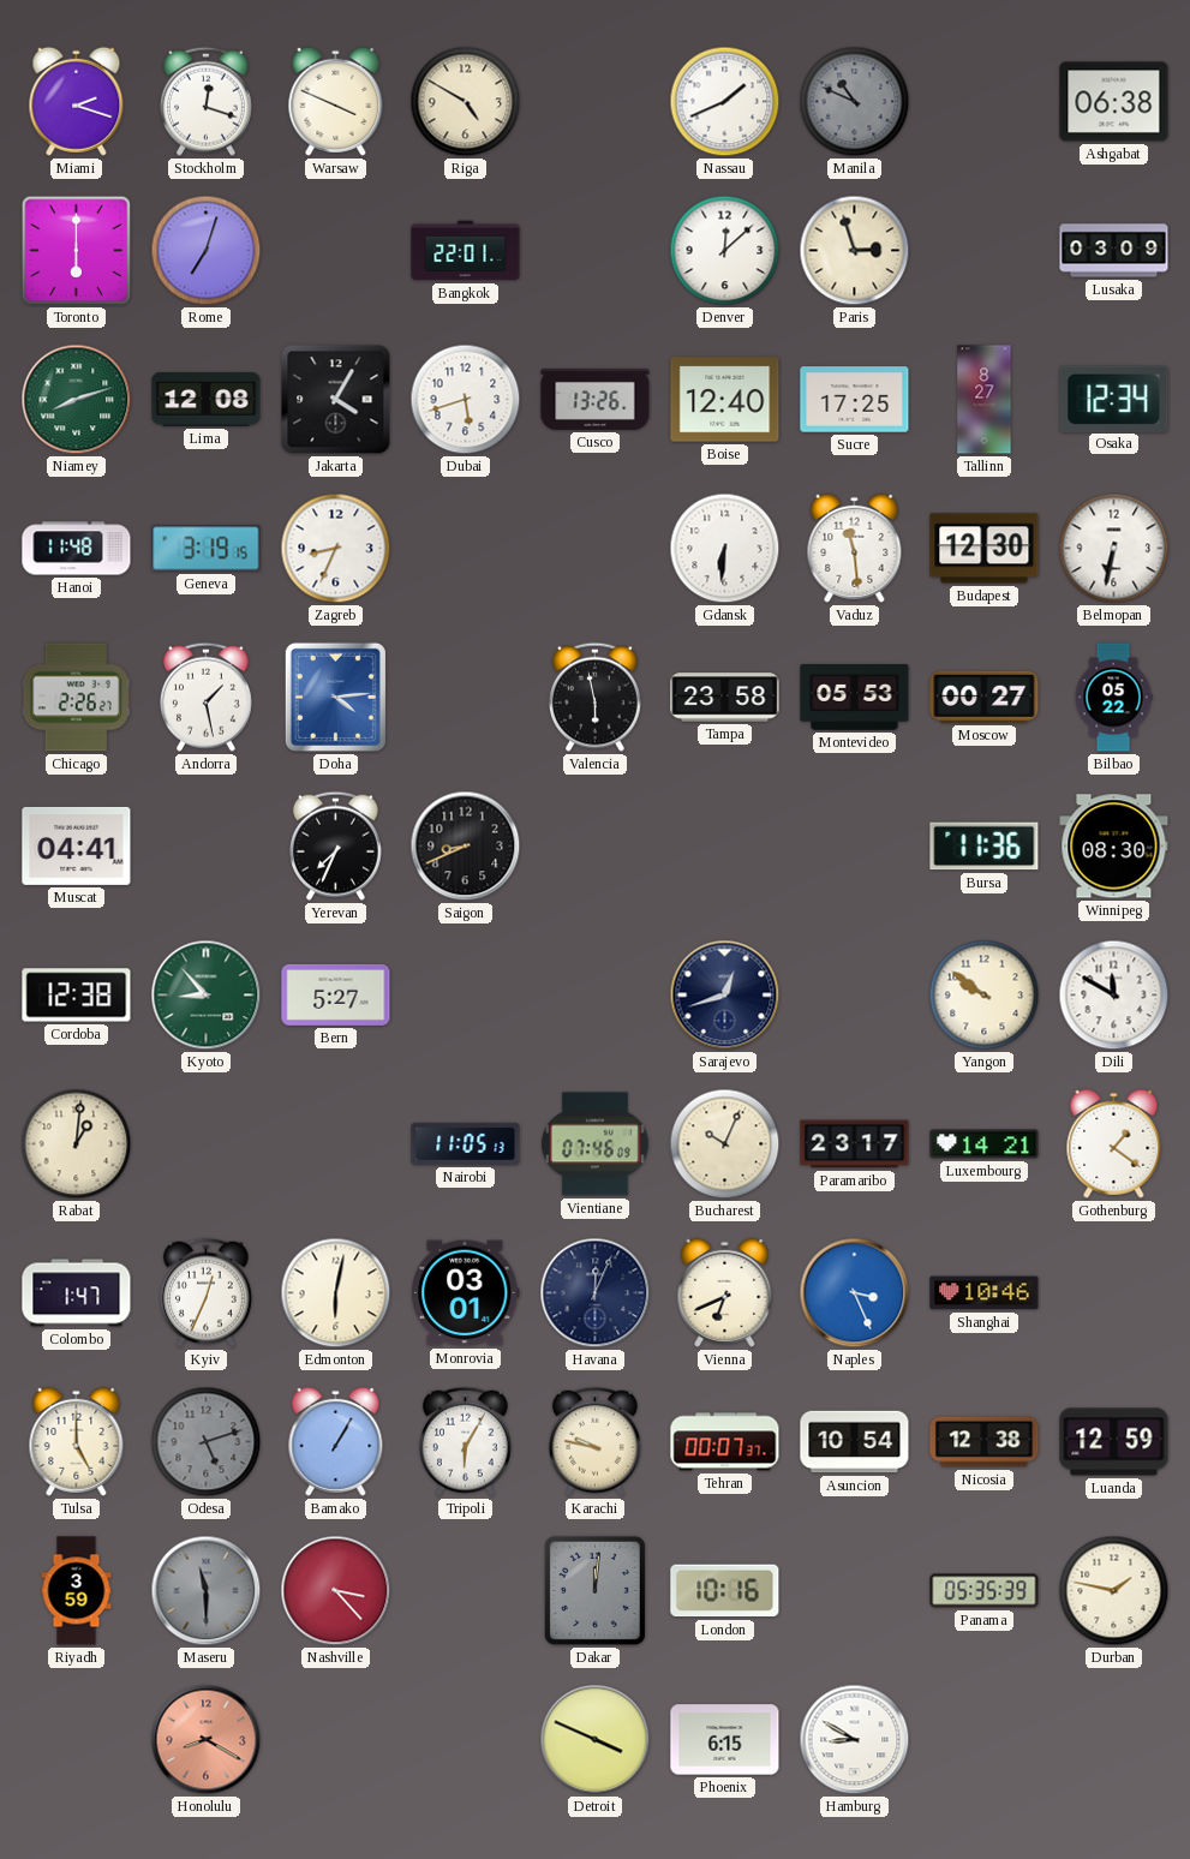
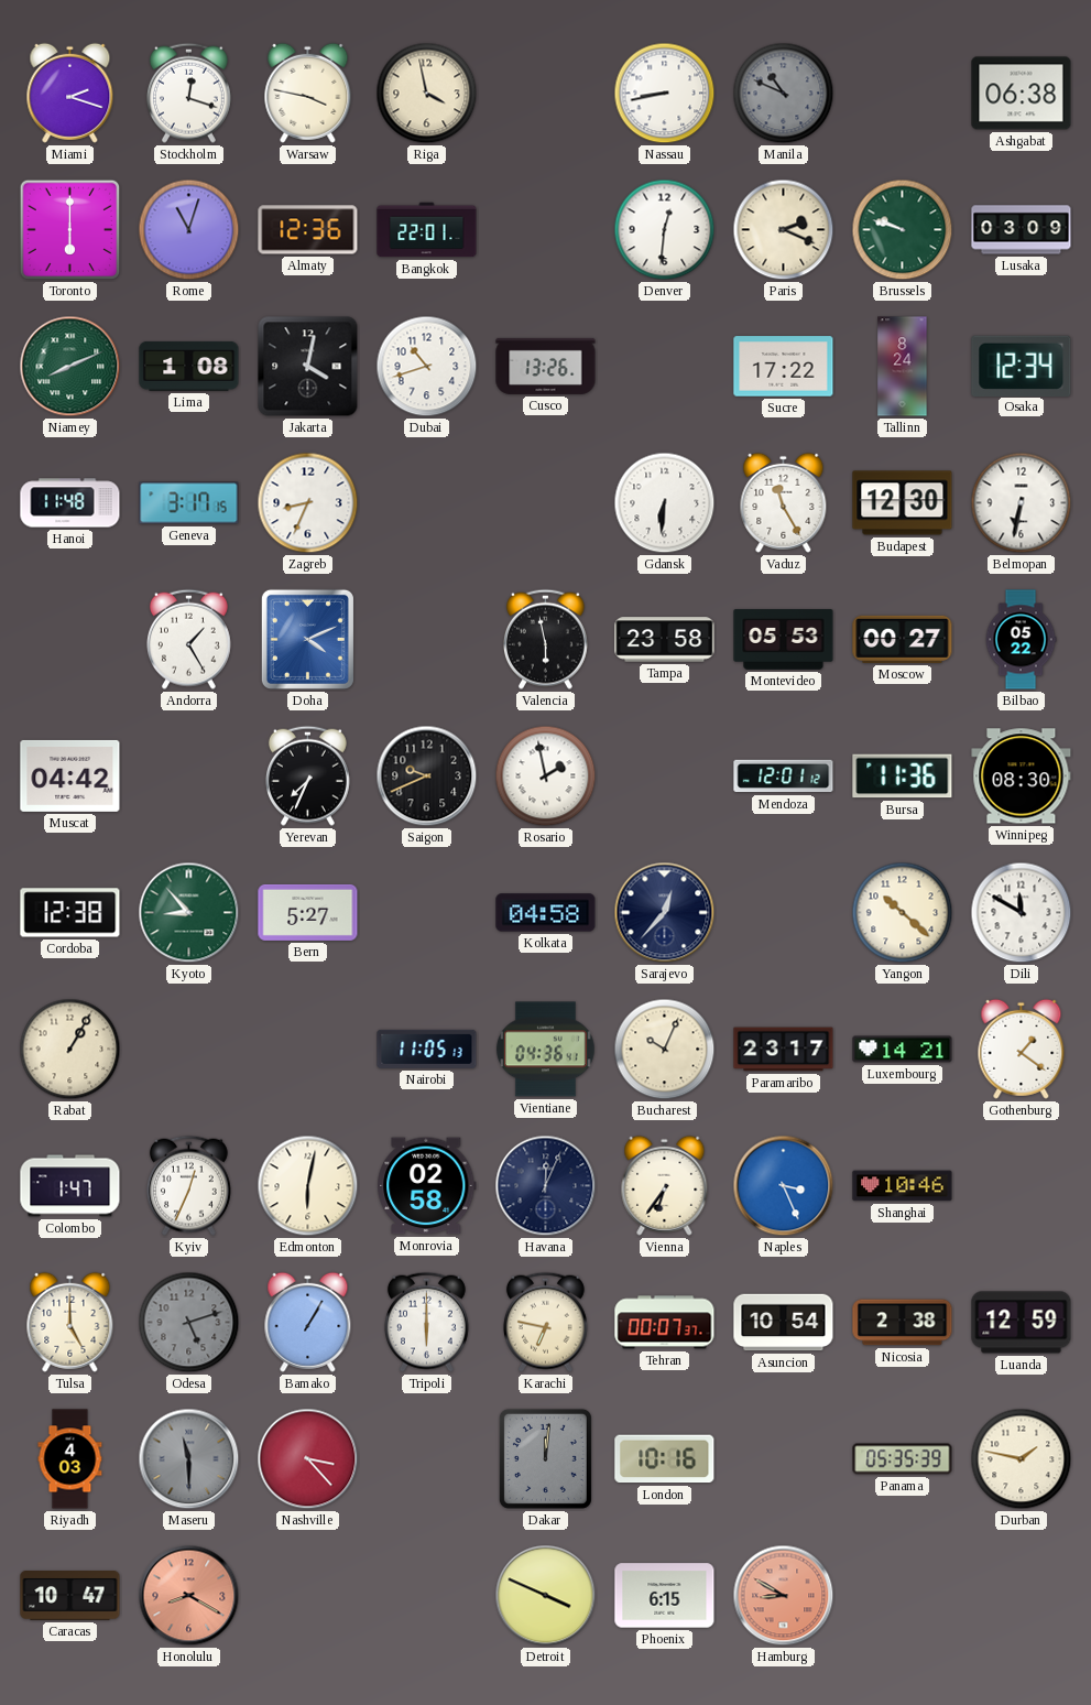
Warsaw: 3:49 -> 3:47
Riga: 4:50 -> 3:58
Nassau: 1:41 -> 8:43
Rome: 7:03 -> 11:03
Almaty: none -> 12:36
Denver: 12:08 -> 12:31
Paris: 2:57 -> 2:19
Brussels: none -> 9:48
Niamey: 8:12 -> 8:11
Lima: 12:08 -> 1:08
Jakarta: 4:05 -> 4:02
Dubai: 5:42 -> 10:42
Boise: 12:40 -> none
Sucre: 17:25 -> 17:22
Tallinn: 8:27 -> 8:24
Geneva: 3:19 -> 3:17
Vaduz: 11:29 -> 11:25
Chicago: 2:26 -> none
Andorra: 1:28 -> 1:25
Doha: 4:14 -> 4:11
Muscat: 04:41 -> 04:42
Saigon: 8:41 -> 9:41
Rosario: none -> 1:58
Mendoza: none -> 12:01
Kolkata: none -> 04:58
Sarajevo: 12:42 -> 12:37
Yangon: 9:51 -> 10:22
Rabat: 1:01 -> 1:05
Vientiane: 07:46 -> 04:36
Monrovia: 03:01 -> 02:58
Vienna: 6:41 -> 6:36
Tripoli: 6:05 -> 6:00
Karachi: 9:47 -> 6:47
Nicosia: 12:38 -> 2:38
Riyadh: 3:59 -> 4:03
Caracas: none -> 10:47
Hamburg dial: white -> salmon
